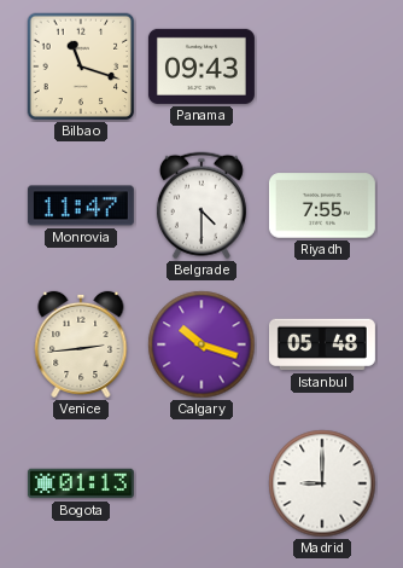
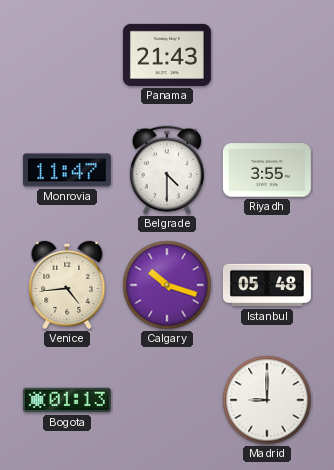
Bilbao: 11:18 -> none
Panama: 09:43 -> 21:43
Riyadh: 7:55 -> 3:55
Venice: 2:44 -> 4:44
